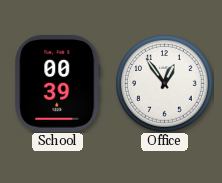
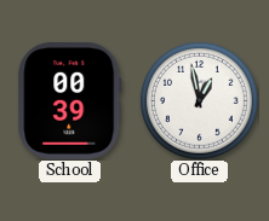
Office: 12:54 -> 12:58
